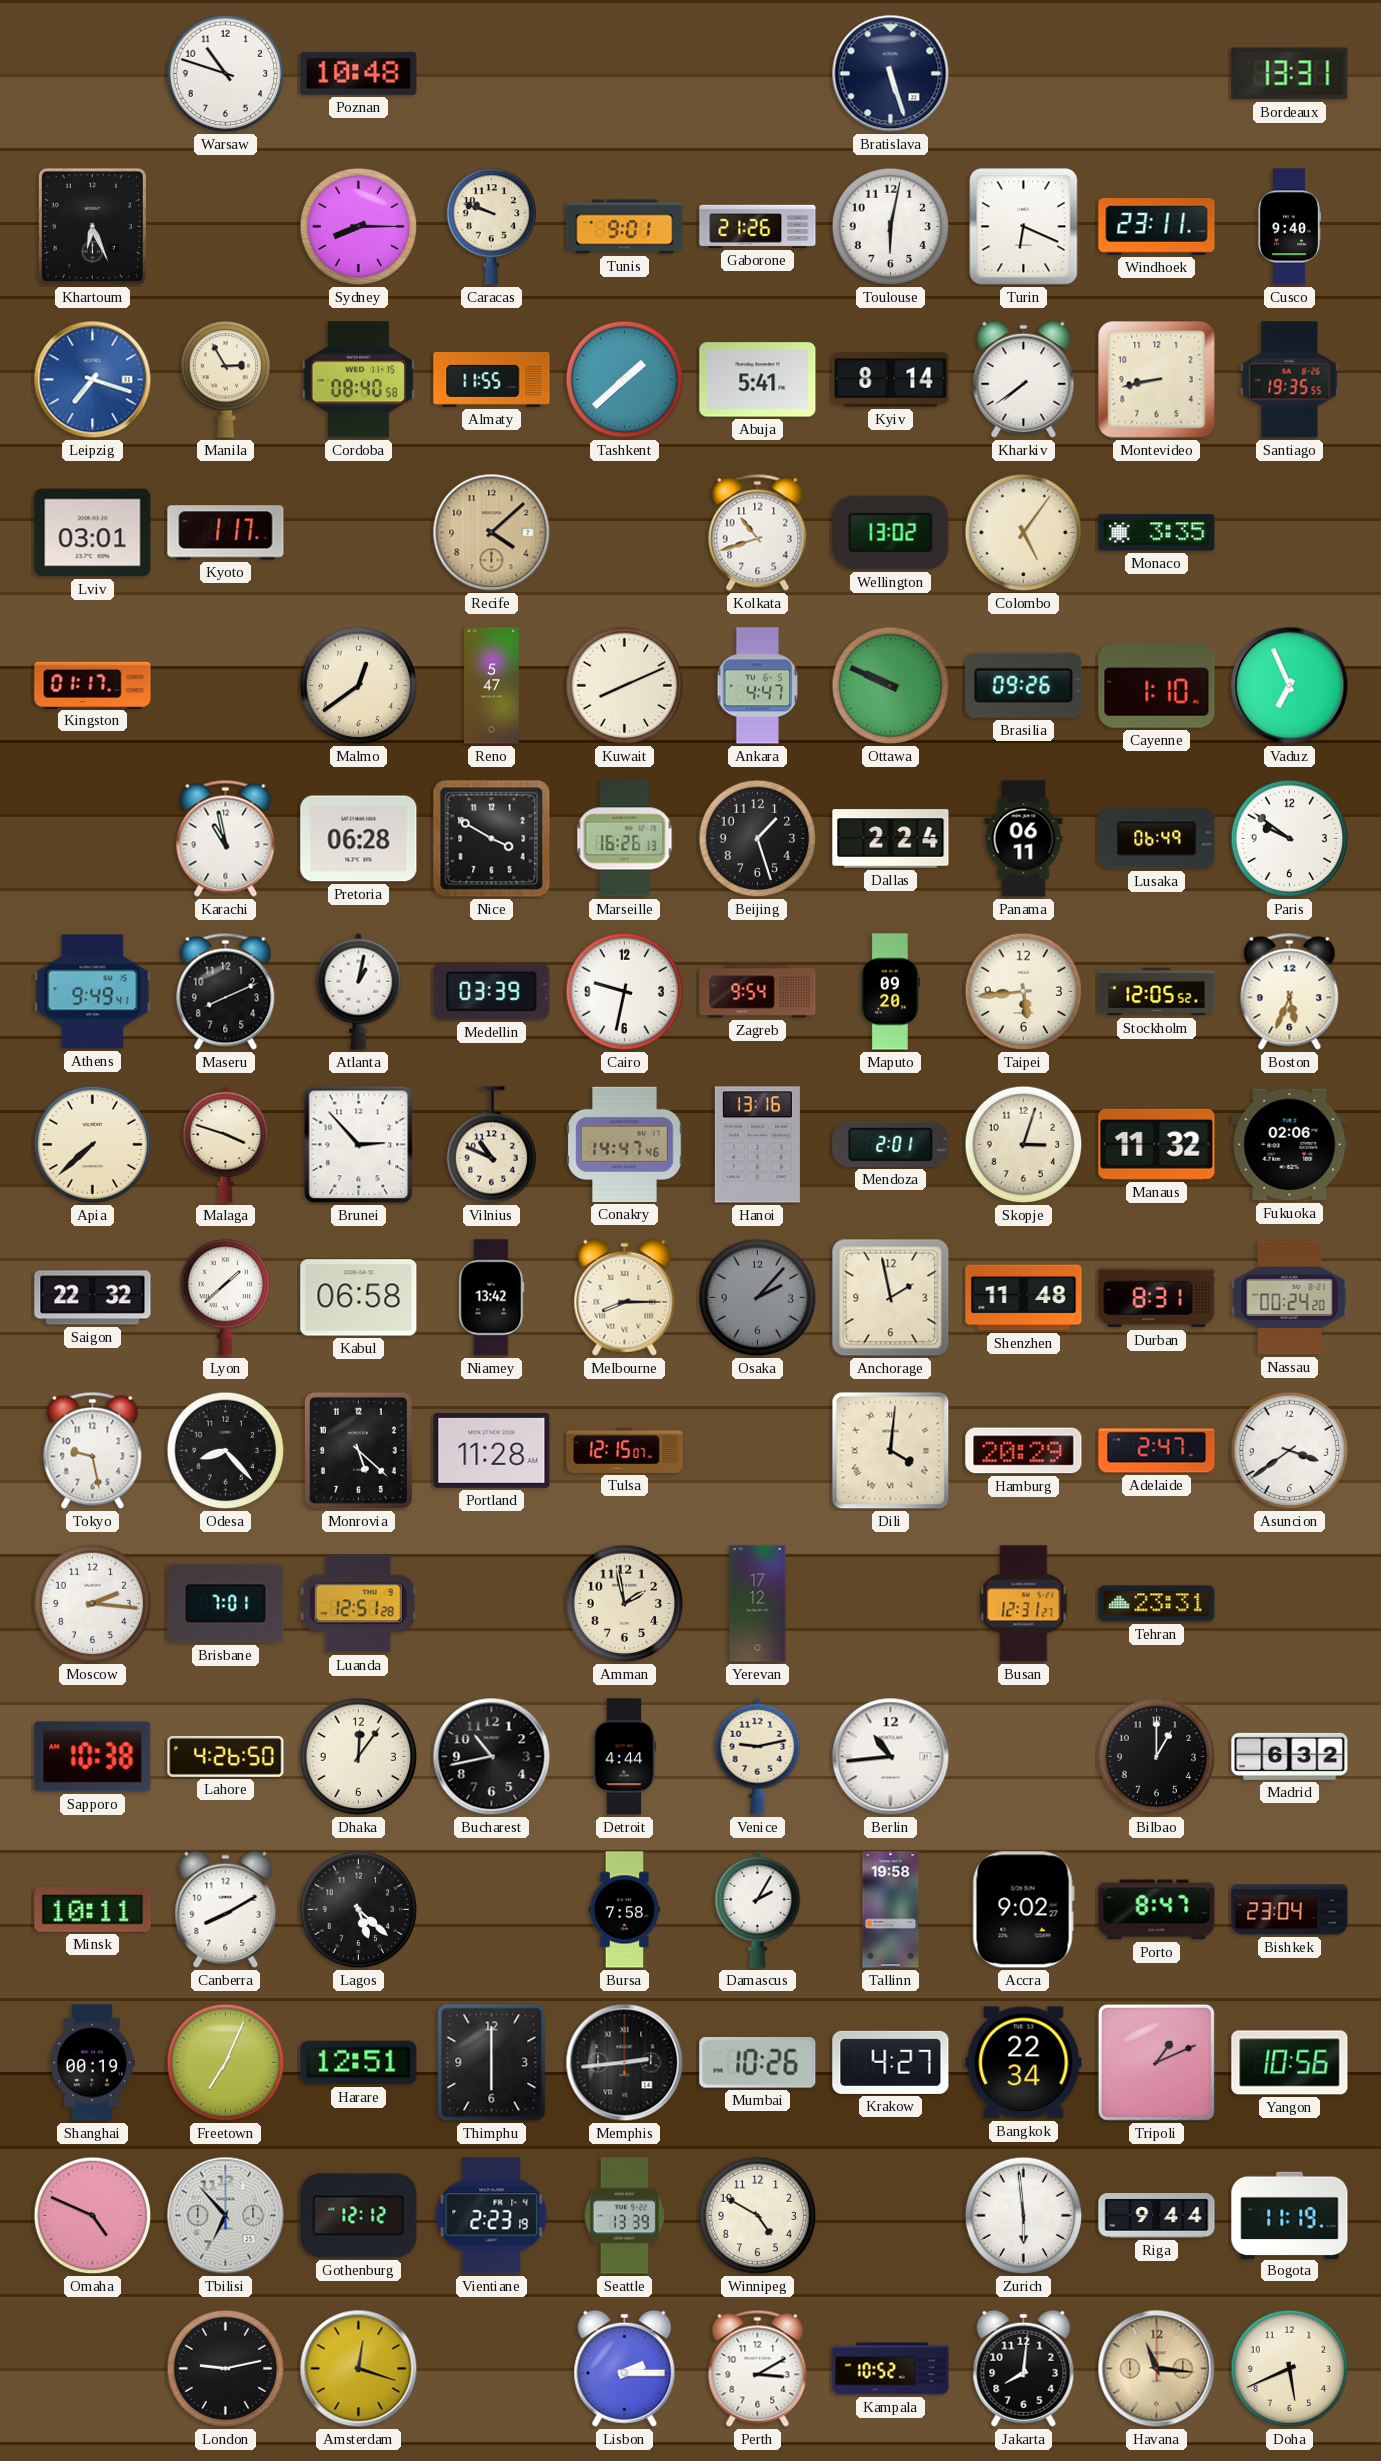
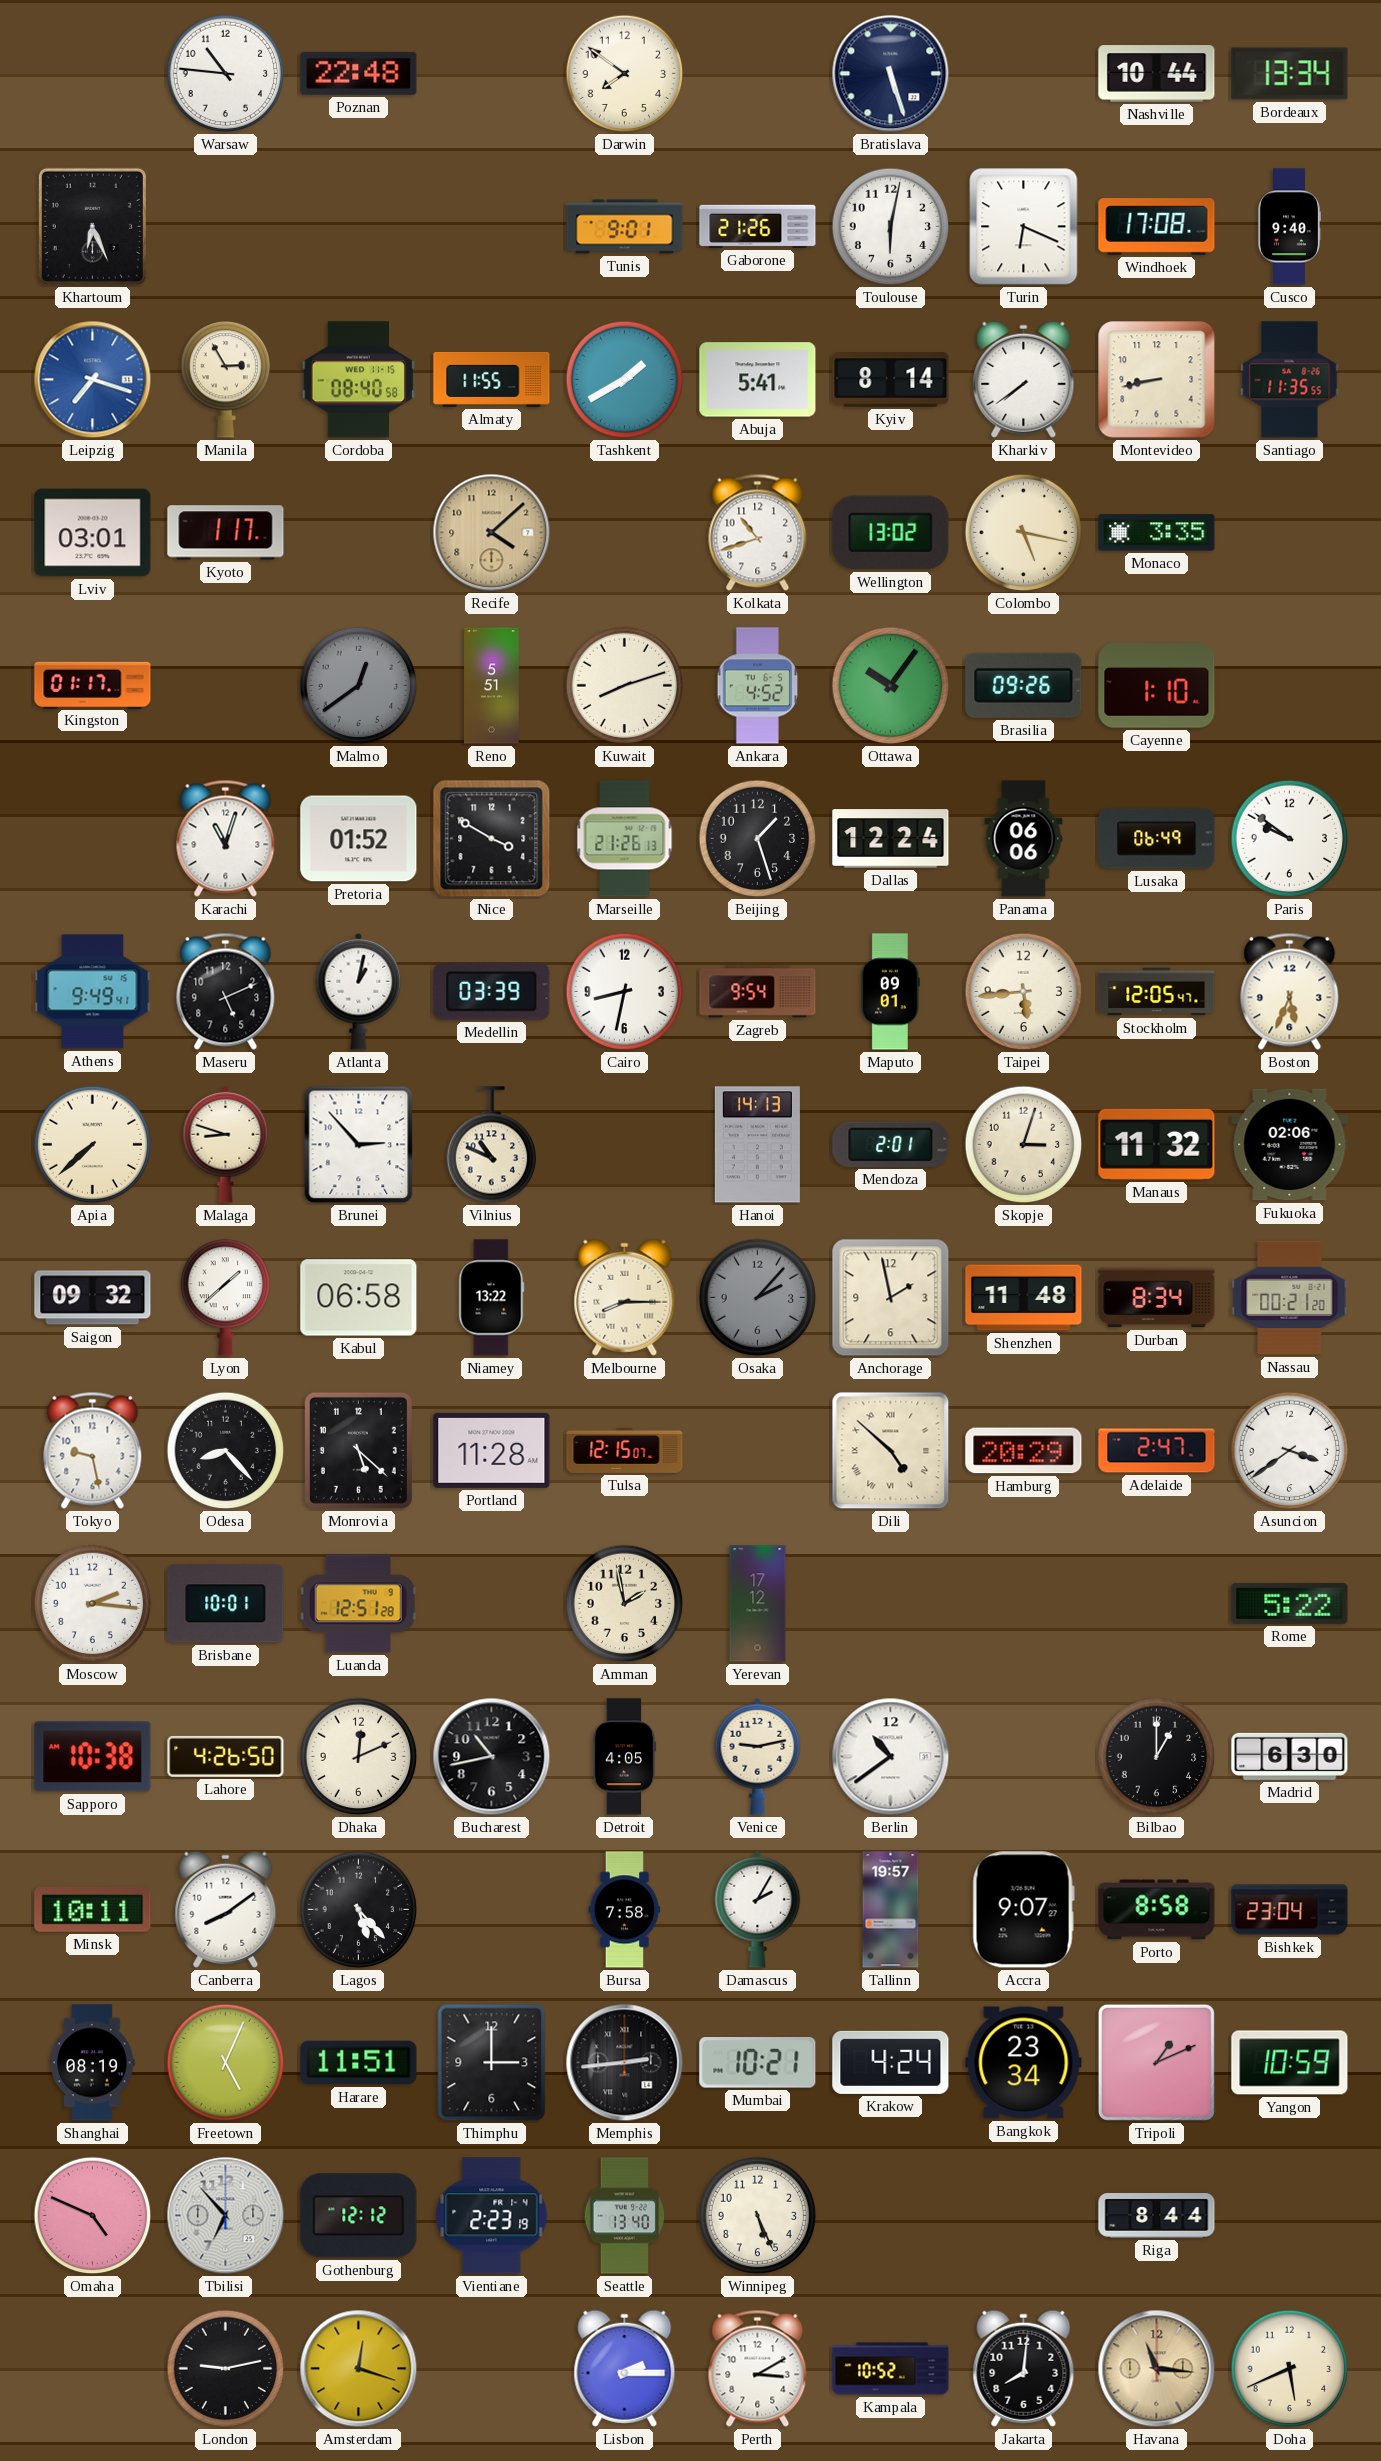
Warsaw: 10:48 -> 10:46
Poznan: 10:48 -> 22:48
Darwin: none -> 7:51
Nashville: none -> 10:44
Bordeaux: 13:31 -> 13:34
Sydney: 8:15 -> none
Caracas: 9:48 -> none
Windhoek: 23:11 -> 17:08
Tashkent: 1:38 -> 1:40
Santiago: 19:35 -> 11:35
Colombo: 5:06 -> 5:17
Malmo dial: cream -> grey
Reno: 5:47 -> 5:51
Kuwait: 8:11 -> 8:12
Ankara: 4:47 -> 4:52
Ottawa: 9:49 -> 10:06
Vaduz: 6:56 -> none
Karachi: 10:58 -> 11:03
Pretoria: 06:28 -> 01:52
Marseille: 16:26 -> 21:26
Dallas: 2:24 -> 12:24
Panama: 06:11 -> 06:06
Maseru: 8:11 -> 5:11
Cairo: 9:32 -> 8:32
Maputo: 09:20 -> 09:01
Stockholm: 12:05:52 -> 12:05:47
Malaga: 3:48 -> 8:48
Conakry: 14:47 -> none
Hanoi: 13:16 -> 14:13
Saigon: 22:32 -> 09:32
Niamey: 13:42 -> 13:22
Durban: 8:31 -> 8:34
Nassau: 00:24 -> 00:21
Dili: 4:01 -> 4:52
Brisbane: 7:01 -> 10:01
Busan: 12:31 -> none
Tehran: 23:31 -> none
Rome: none -> 5:22
Dhaka: 12:06 -> 12:11
Detroit: 4:44 -> 4:05
Berlin: 10:44 -> 10:39
Madrid: 6:32 -> 6:30
Canberra: 8:10 -> 8:09
Lagos: 5:22 -> 5:23
Tallinn: 19:58 -> 19:57
Accra: 9:02 -> 9:07
Porto: 8:47 -> 8:58
Shanghai: 00:19 -> 08:19
Freetown: 7:04 -> 5:04
Harare: 12:51 -> 11:51
Thimphu: 6:00 -> 3:00
Mumbai: 10:26 -> 10:21
Krakow: 4:27 -> 4:24
Bangkok: 22:34 -> 23:34
Yangon: 10:56 -> 10:59
Seattle: 13:39 -> 13:40
Winnipeg: 4:50 -> 5:26
Zurich: 5:59 -> none
Riga: 9:44 -> 8:44
Bogota: 11:19 -> none
